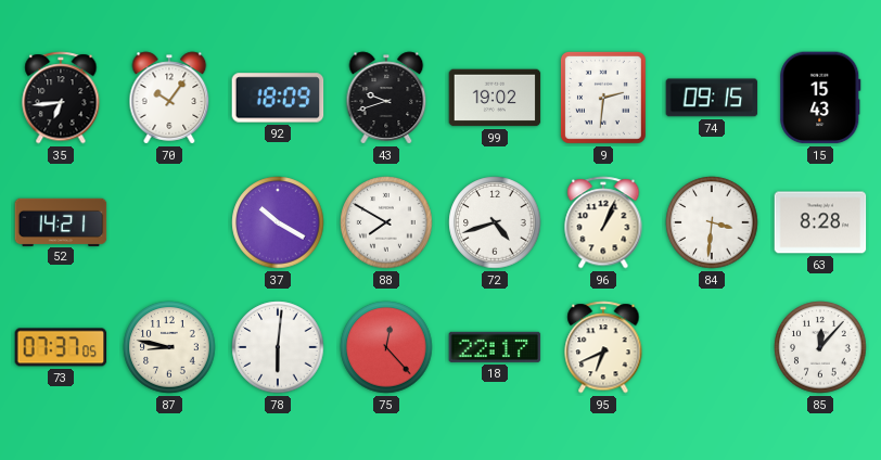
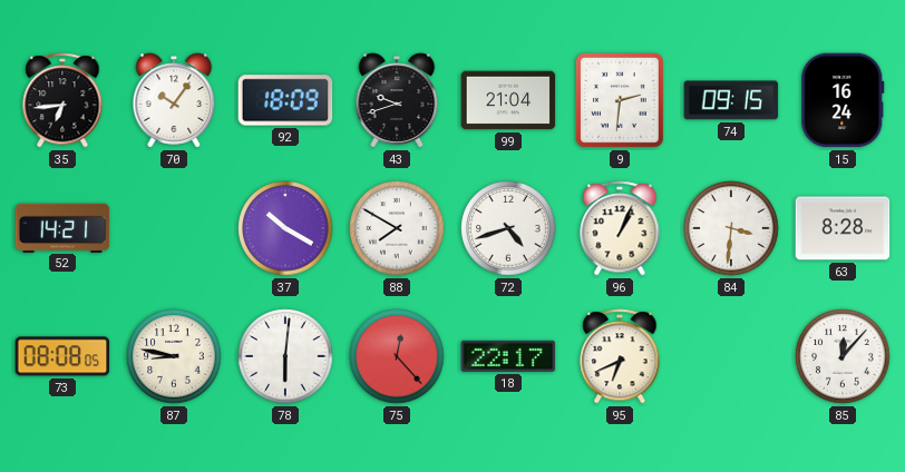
99: 19:02 -> 21:04
15: 15:43 -> 16:24
73: 07:37 -> 08:08
